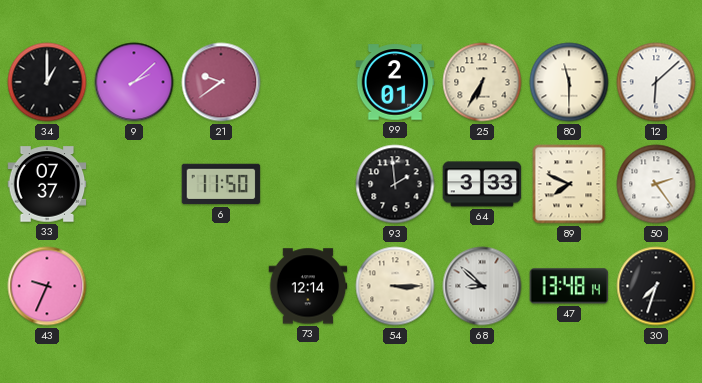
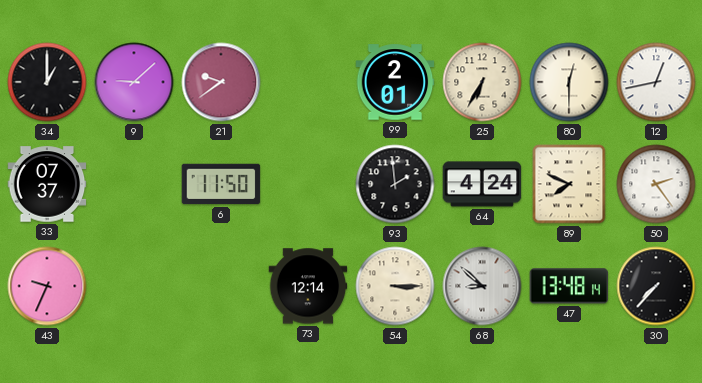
9: 2:08 -> 9:08
80: 11:30 -> 12:30
12: 6:08 -> 12:43
64: 3:33 -> 4:24
30: 7:33 -> 7:37
